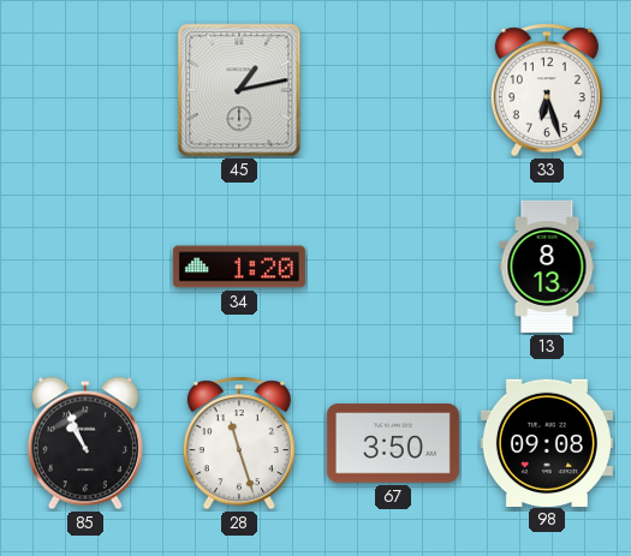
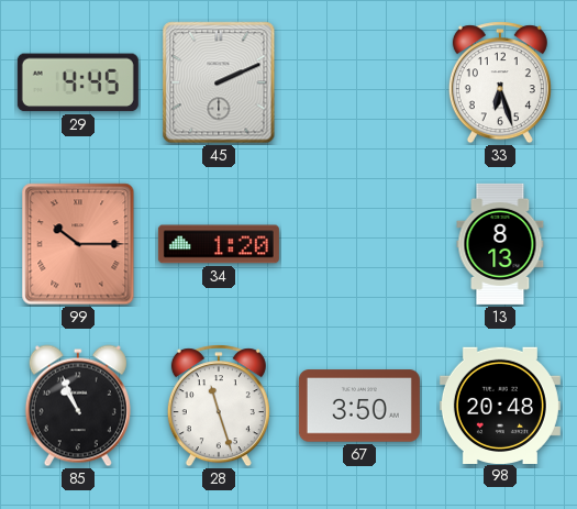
29: none -> 4:45
45: 1:13 -> 2:11
99: none -> 10:15
98: 09:08 -> 20:48
